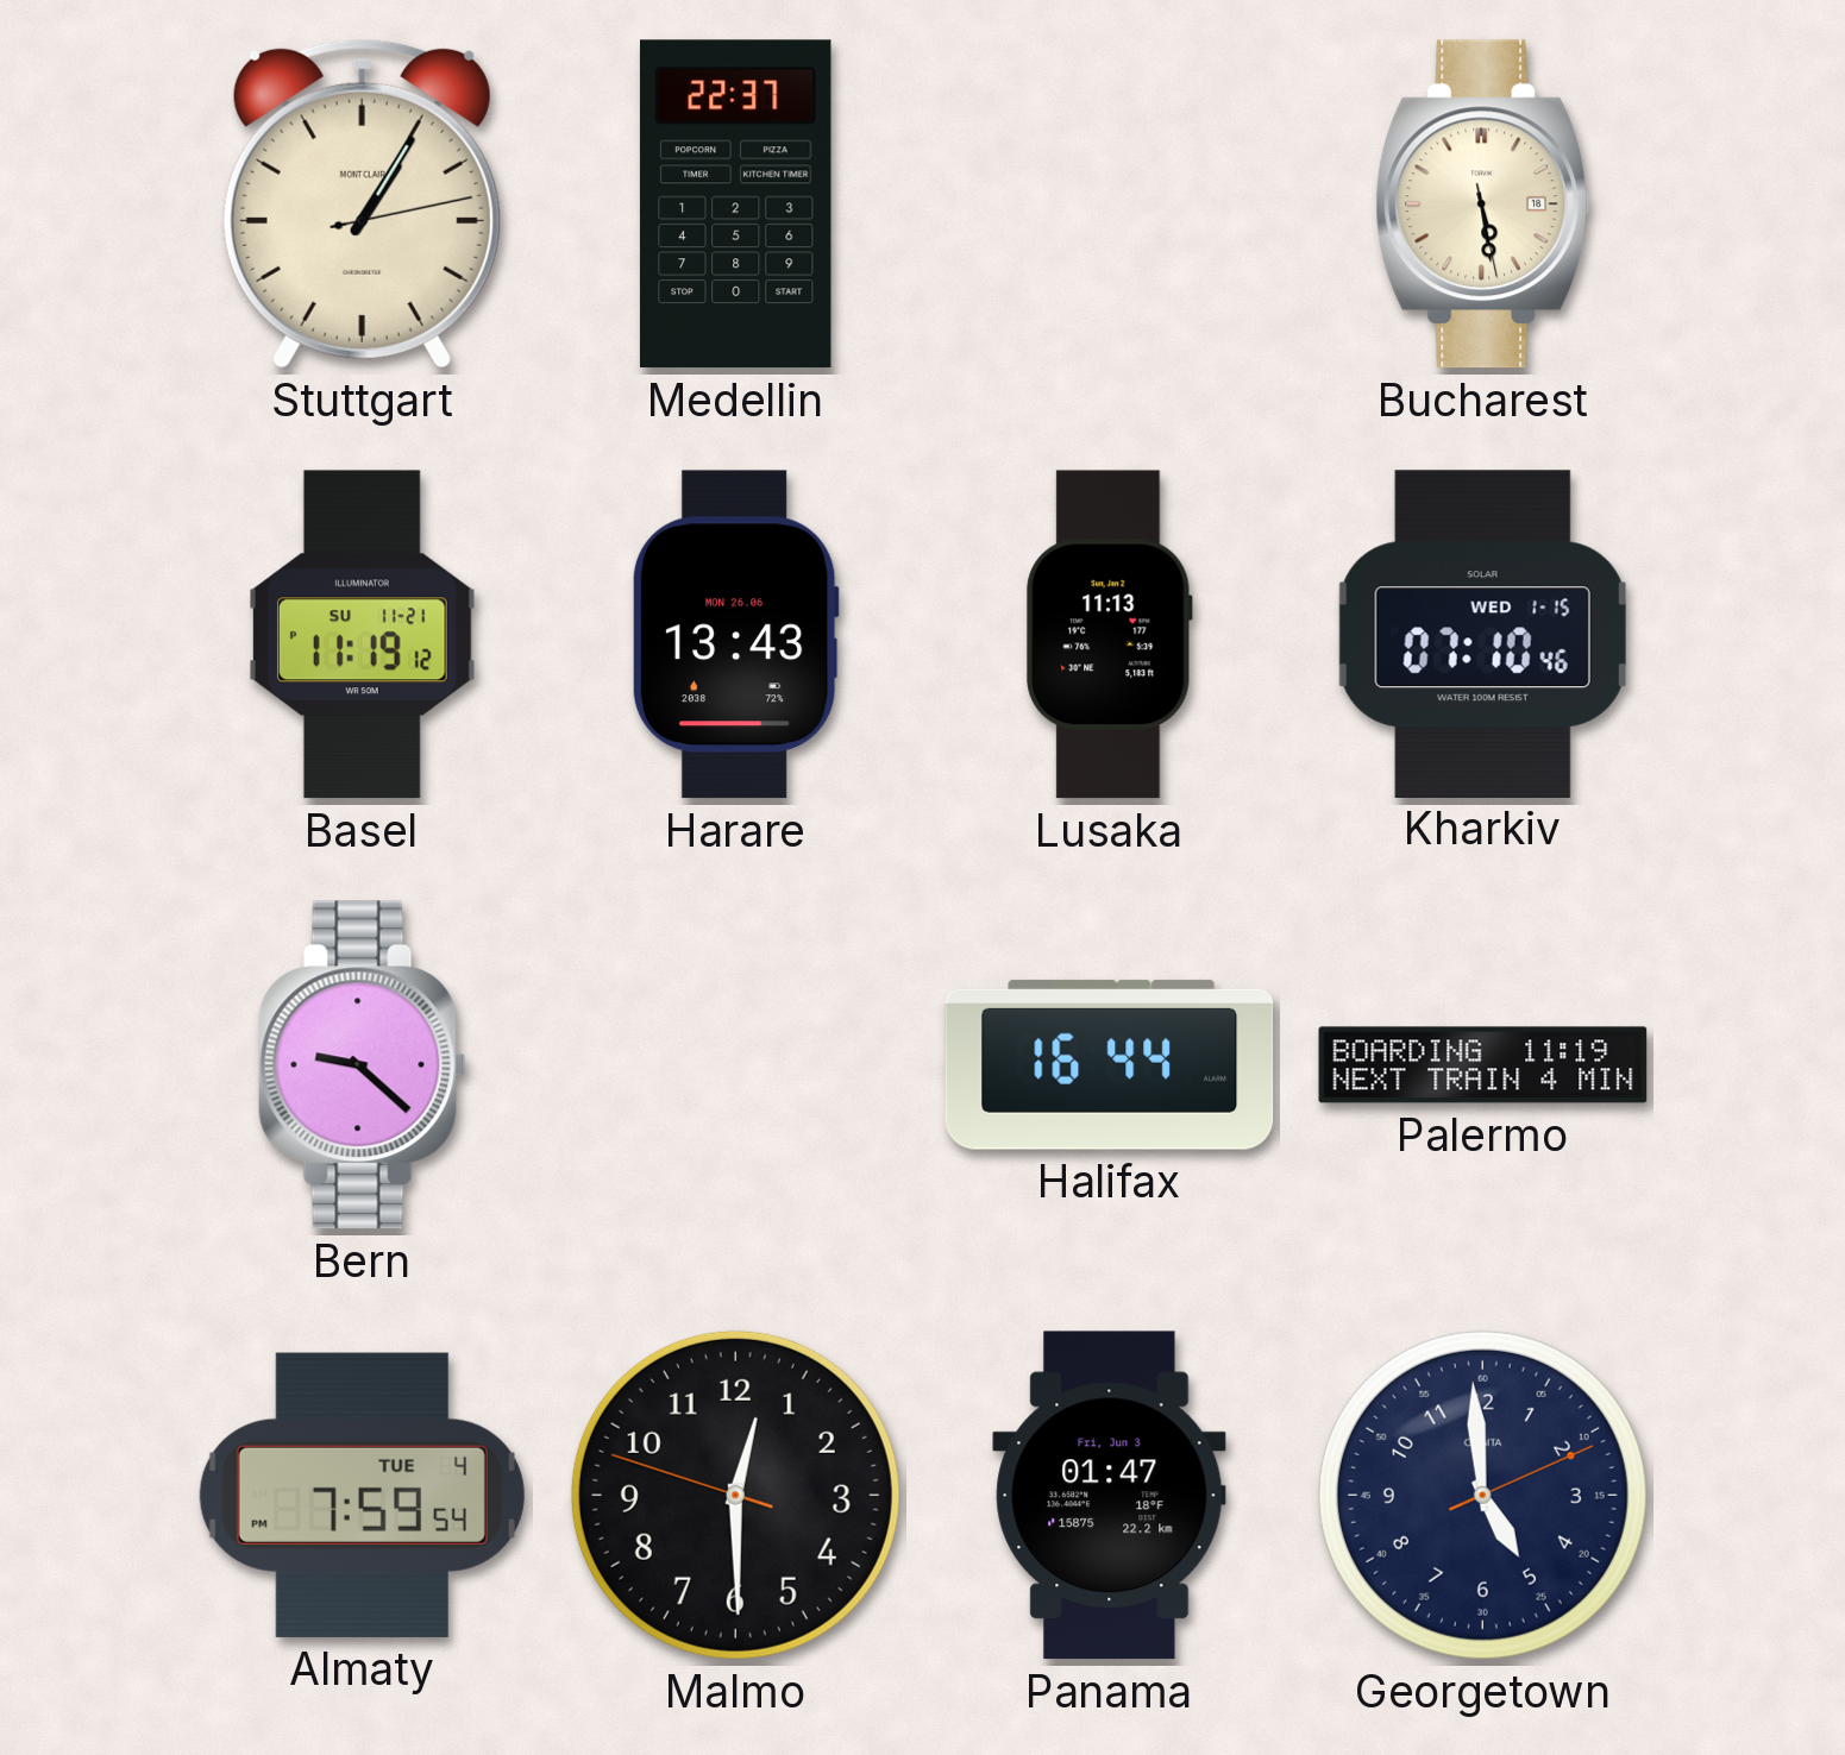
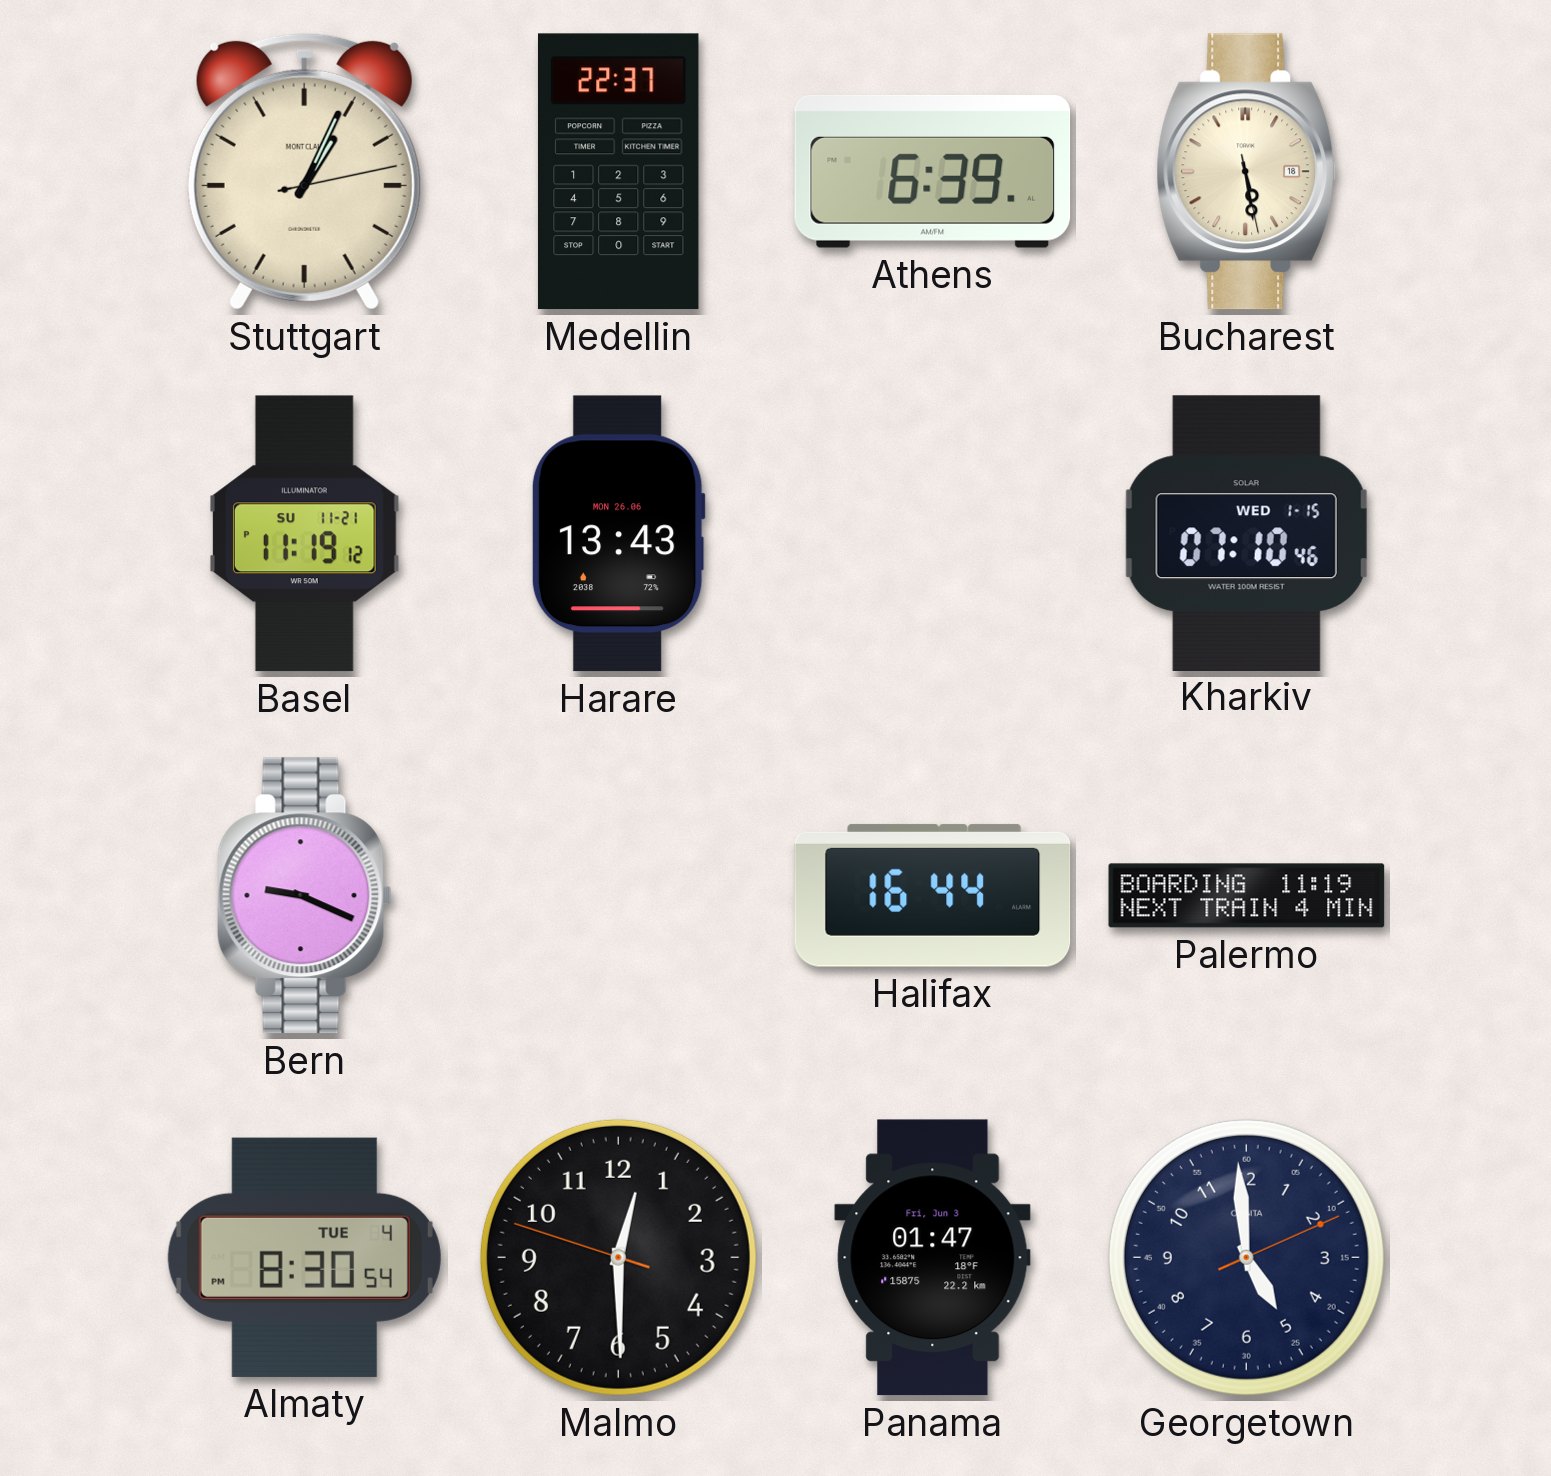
Stuttgart: 1:05 -> 1:04
Athens: none -> 6:39
Lusaka: 11:13 -> none
Bern: 9:22 -> 9:19
Almaty: 7:59 -> 8:30
